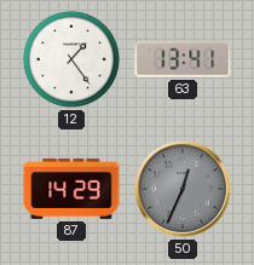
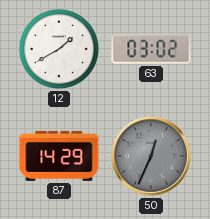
12: 1:24 -> 1:40
63: 13:41 -> 03:02
